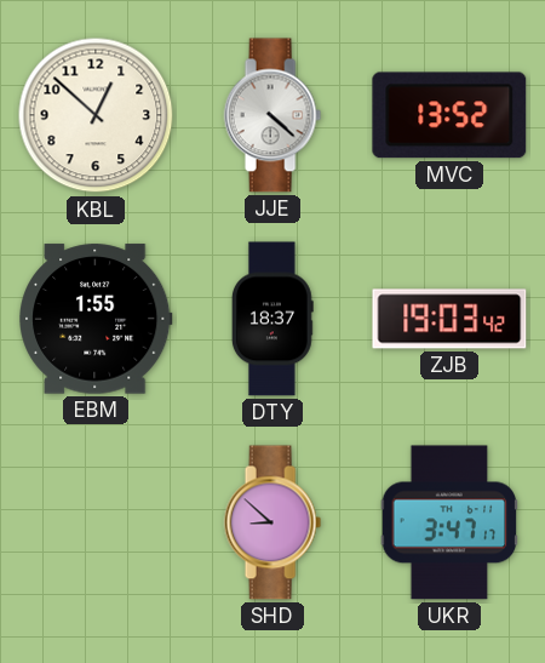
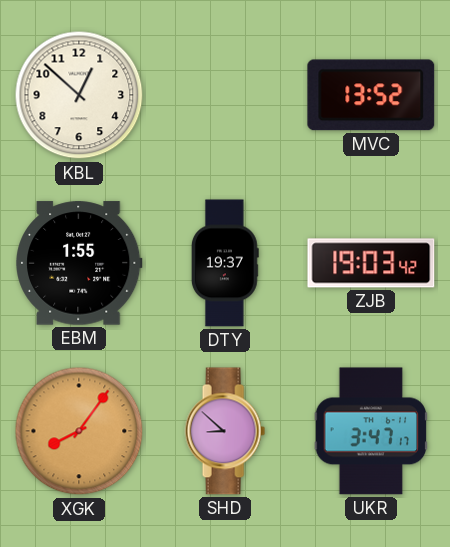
JJE: 4:22 -> none
DTY: 18:37 -> 19:37
XGK: none -> 8:06
